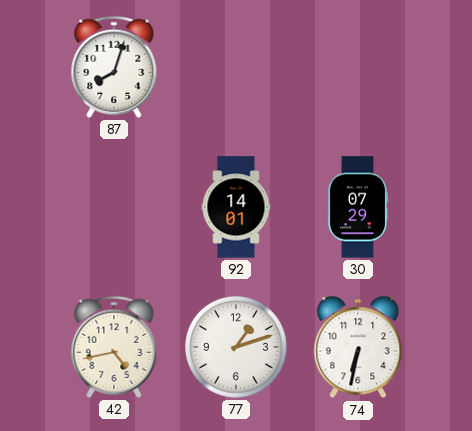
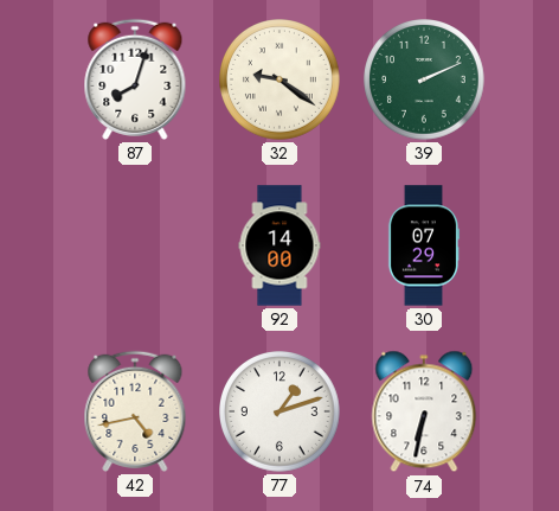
32: none -> 9:21
39: none -> 2:11
92: 14:01 -> 14:00
